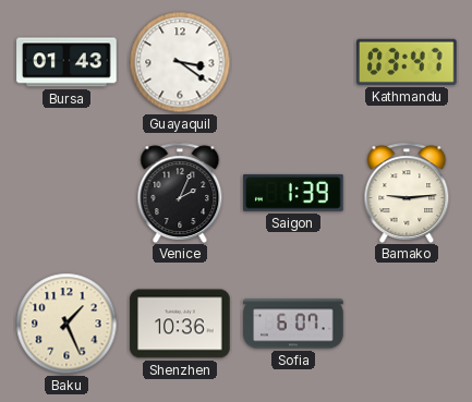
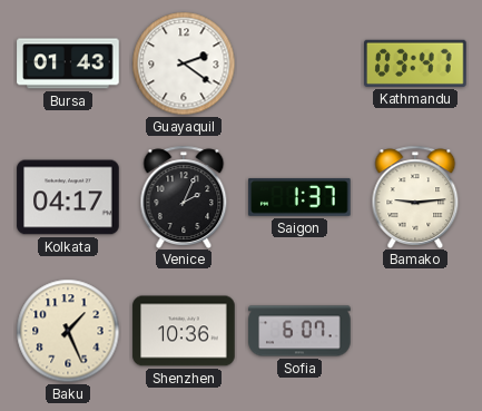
Guayaquil: 3:21 -> 2:21
Kolkata: none -> 04:17
Saigon: 1:39 -> 1:37
